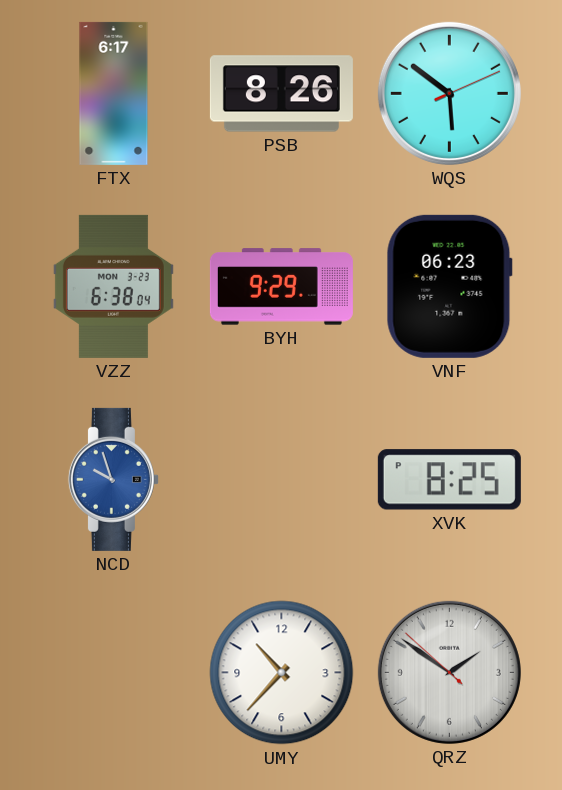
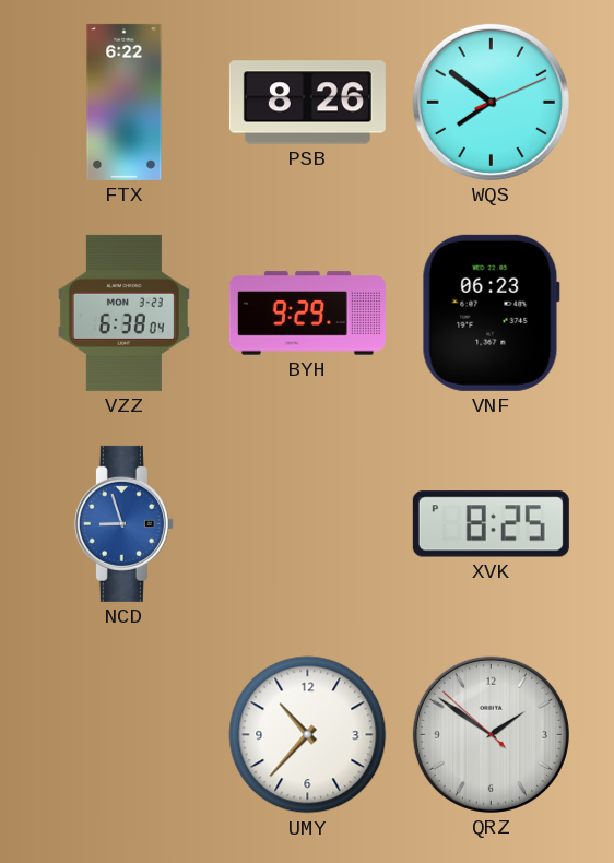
FTX: 6:17 -> 6:22
WQS: 5:51 -> 7:51
NCD: 9:57 -> 8:57
